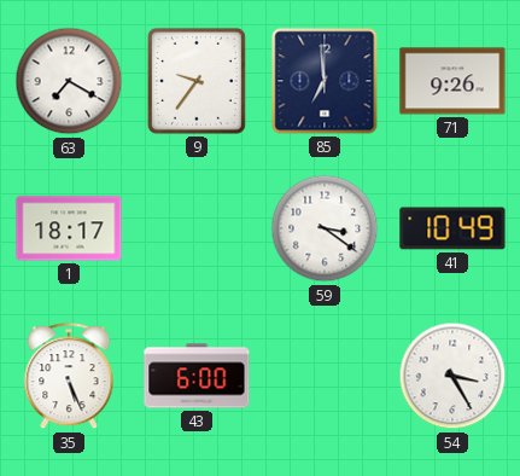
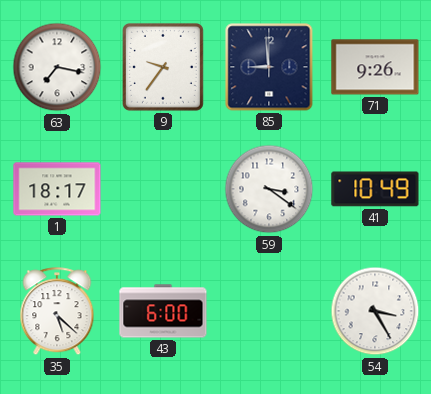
63: 7:20 -> 7:17
85: 6:59 -> 8:59
35: 5:26 -> 5:22
